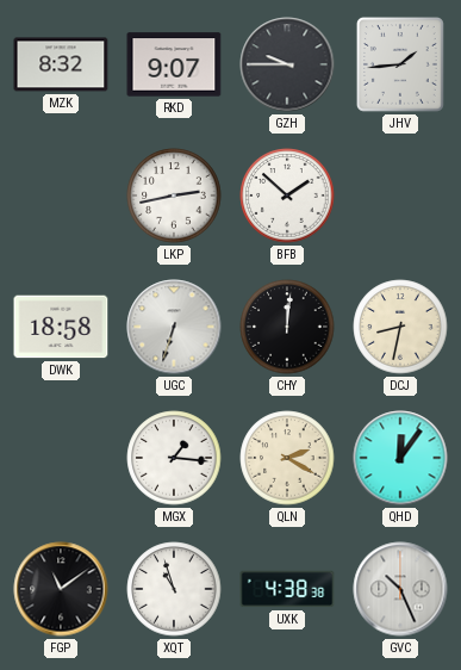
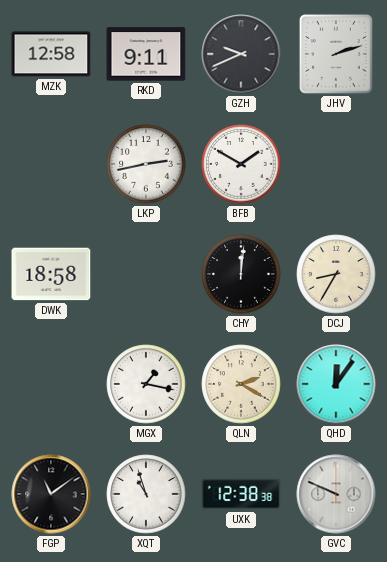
MZK: 8:32 -> 12:58
RKD: 9:07 -> 9:11
GZH: 9:45 -> 9:41
JHV: 1:44 -> 2:12
BFB: 1:52 -> 1:50
UGC: 6:33 -> none
DCJ: 8:32 -> 8:35
MGX: 1:16 -> 1:17
UXK: 4:38 -> 12:38
GVC: 10:26 -> 9:49
